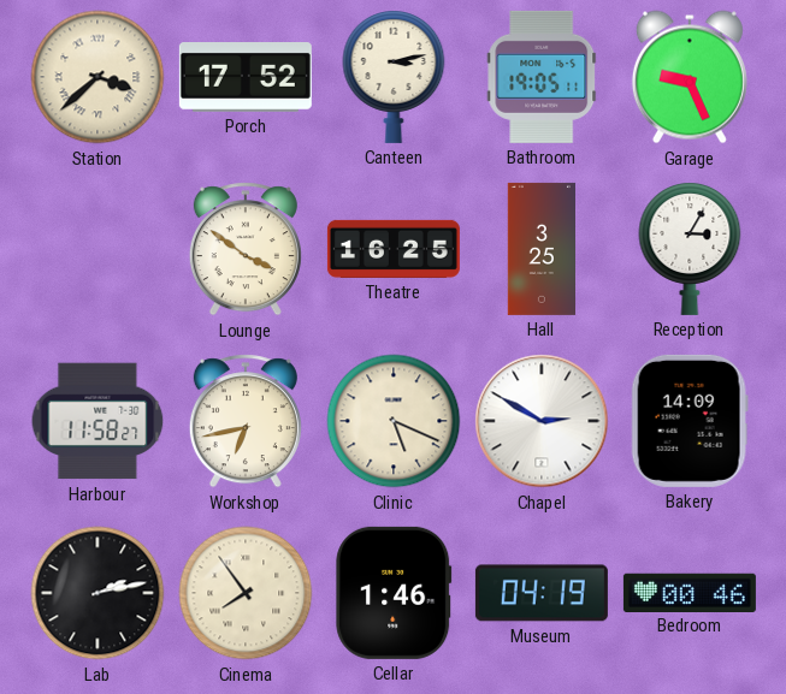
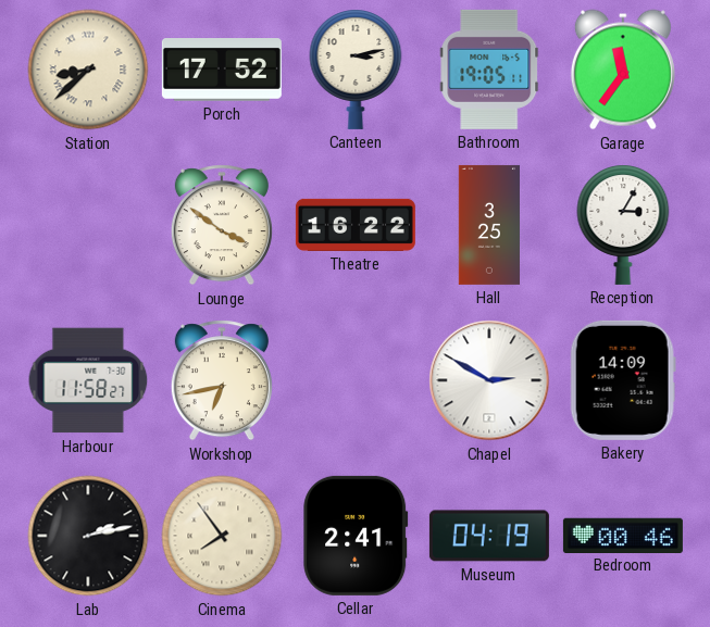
Station: 3:38 -> 8:38
Garage: 9:26 -> 11:36
Theatre: 16:25 -> 16:22
Clinic: 5:19 -> none
Cellar: 1:46 -> 2:41
